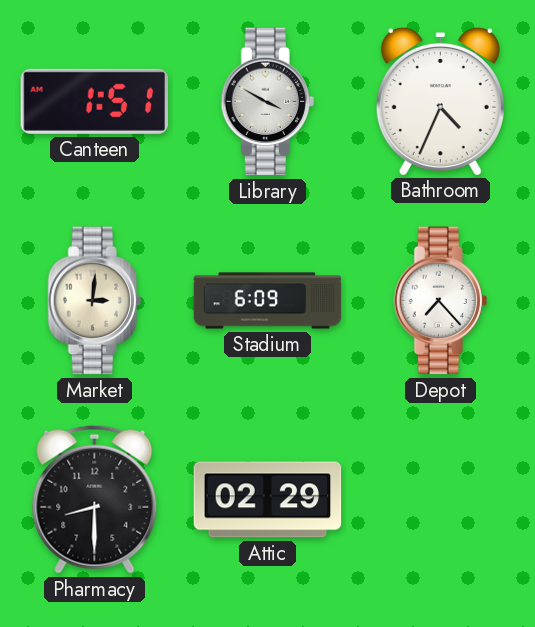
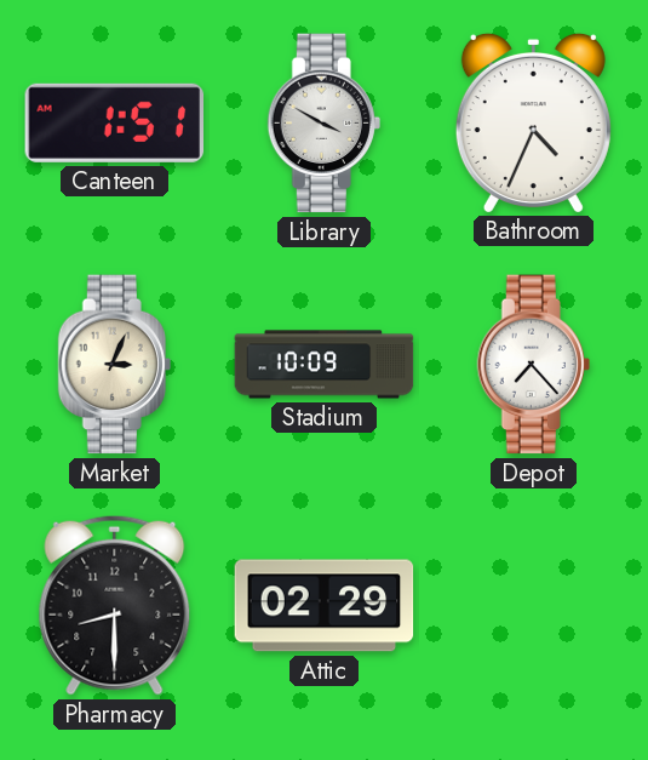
Market: 3:01 -> 3:04
Stadium: 6:09 -> 10:09
